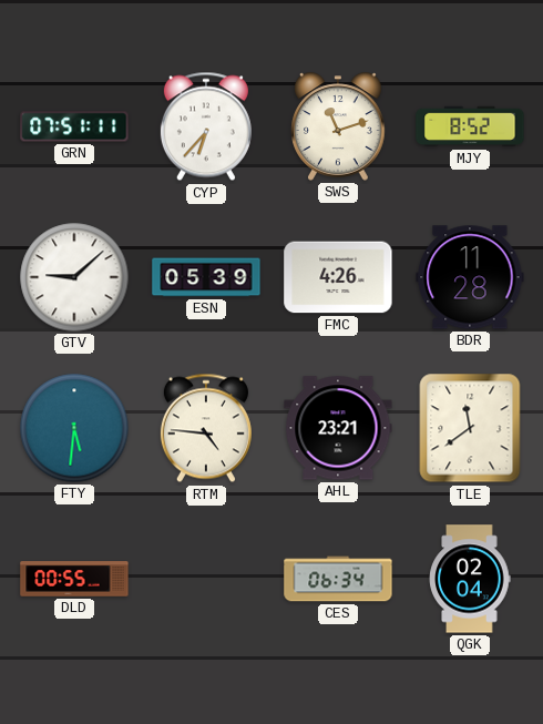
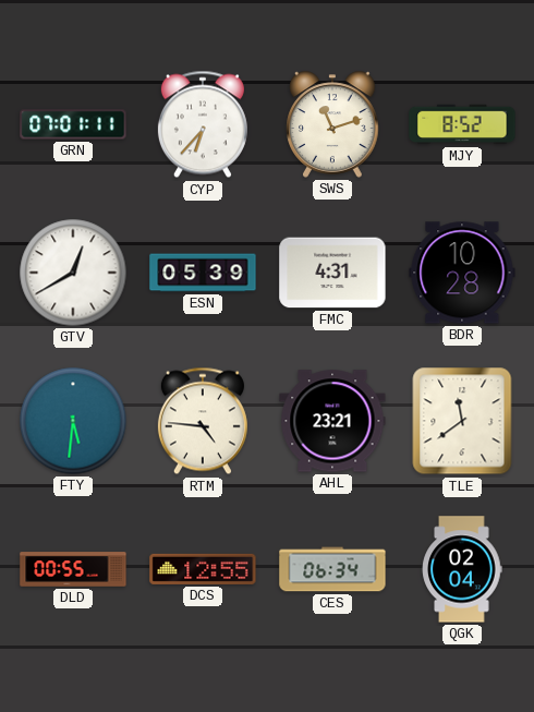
GRN: 07:51 -> 07:01
GTV: 9:08 -> 12:40
FMC: 4:26 -> 4:31
BDR: 11:28 -> 10:28
DCS: none -> 12:55
